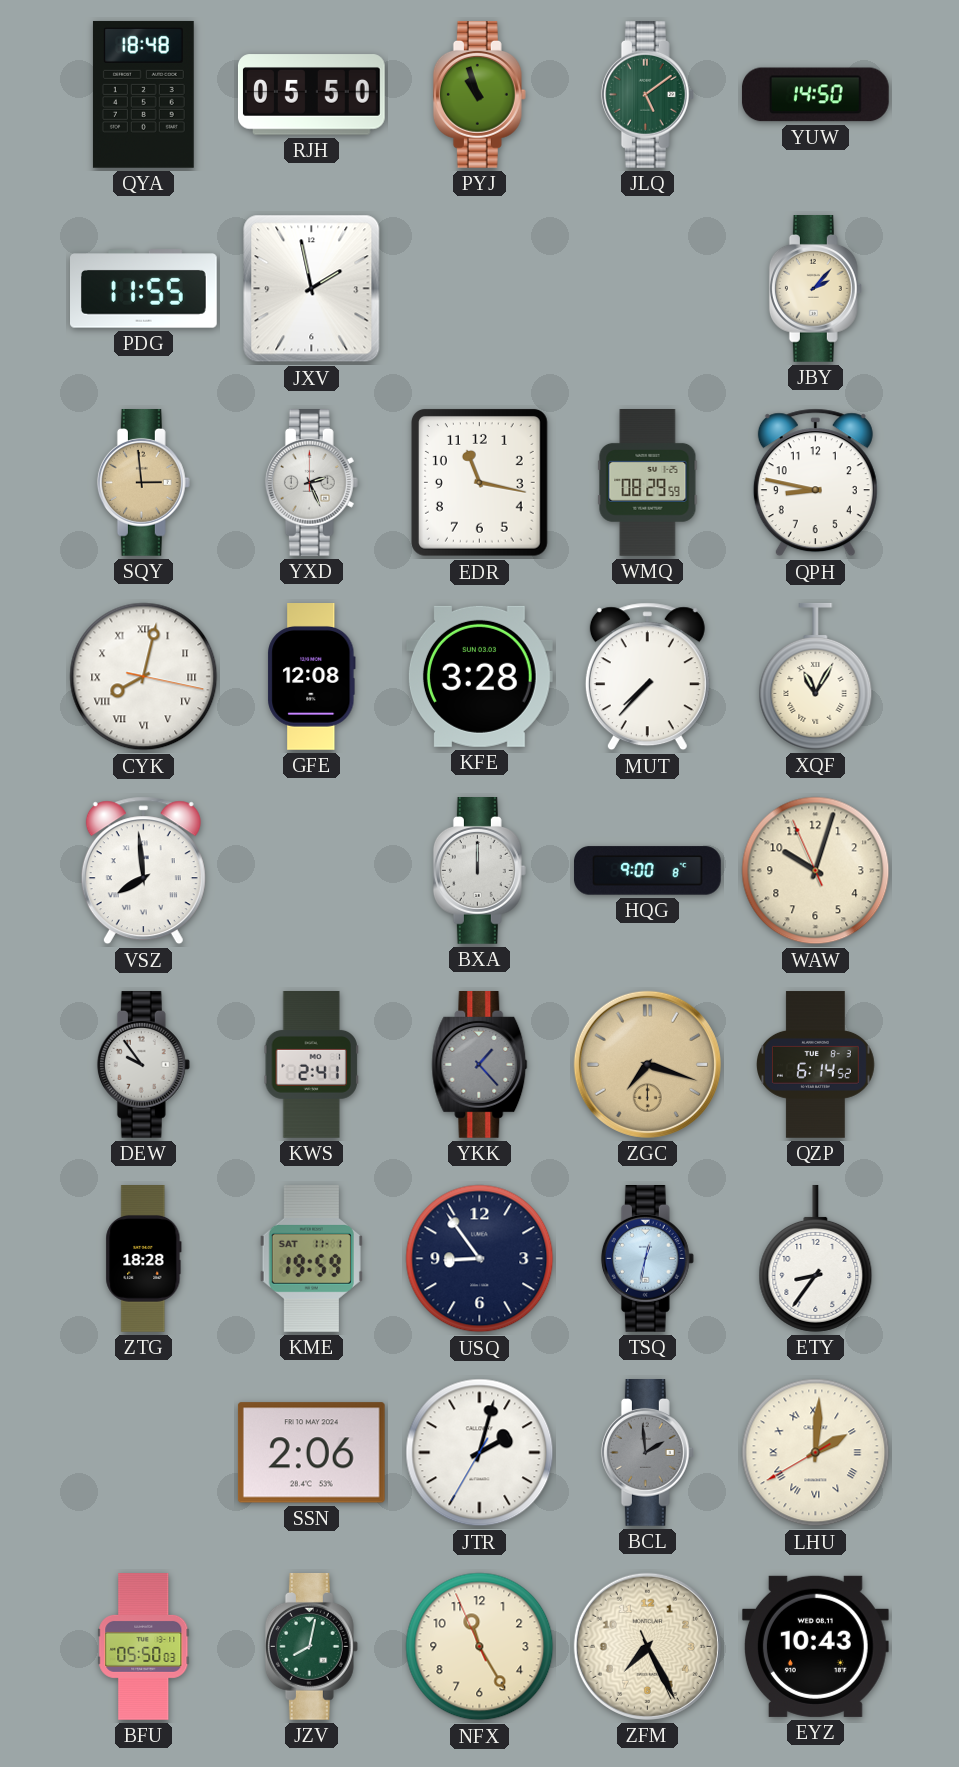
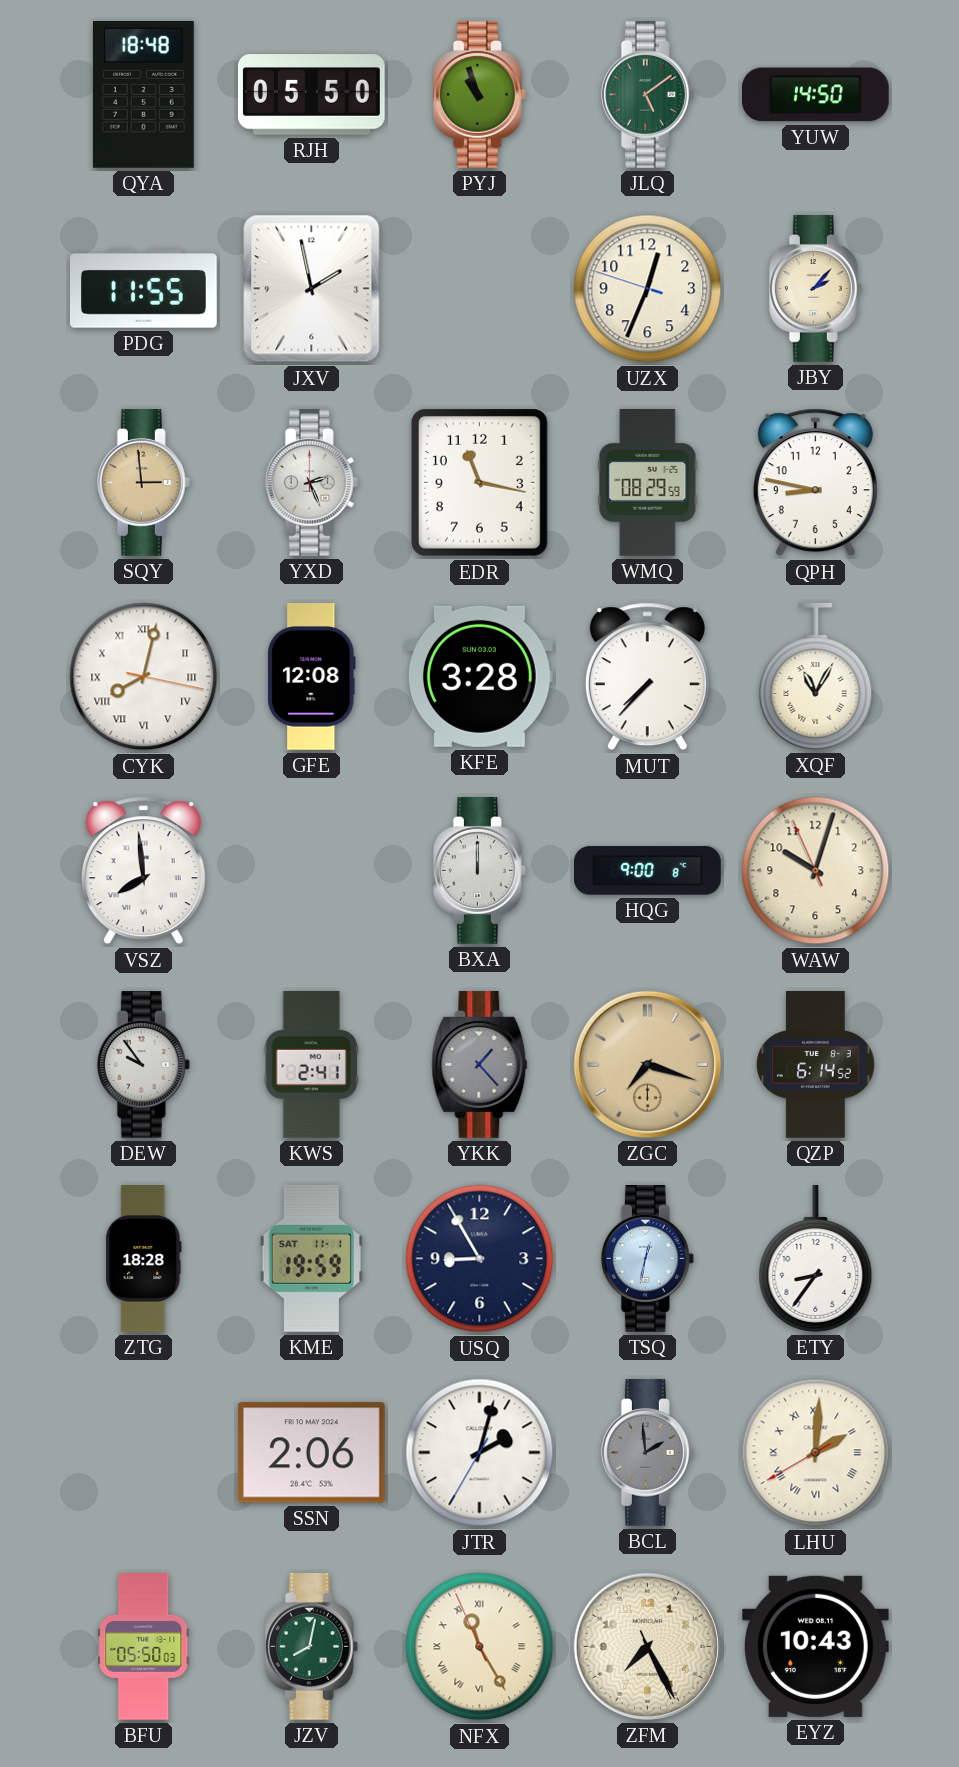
UZX: none -> 12:33
USQ: 8:54 -> 8:55
NFX numerals: Arabic -> Roman
